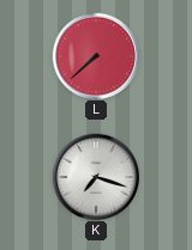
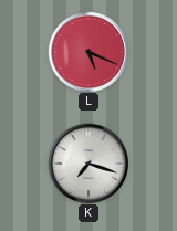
L: 7:38 -> 5:19
